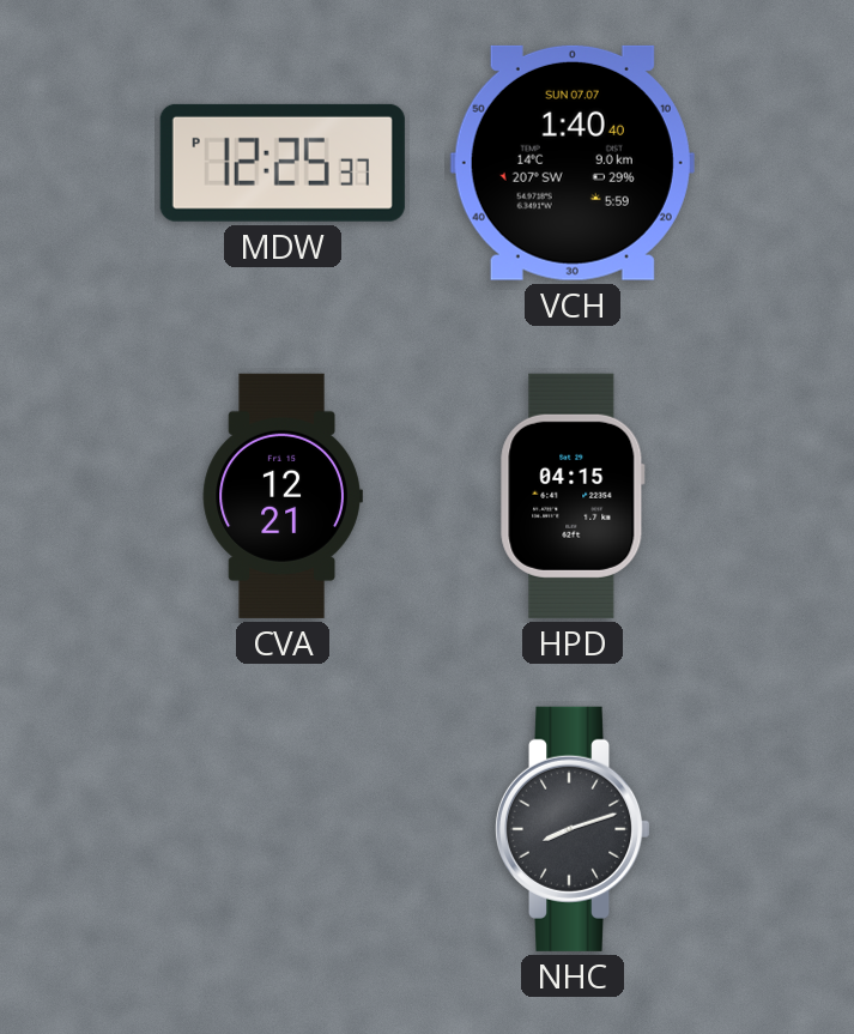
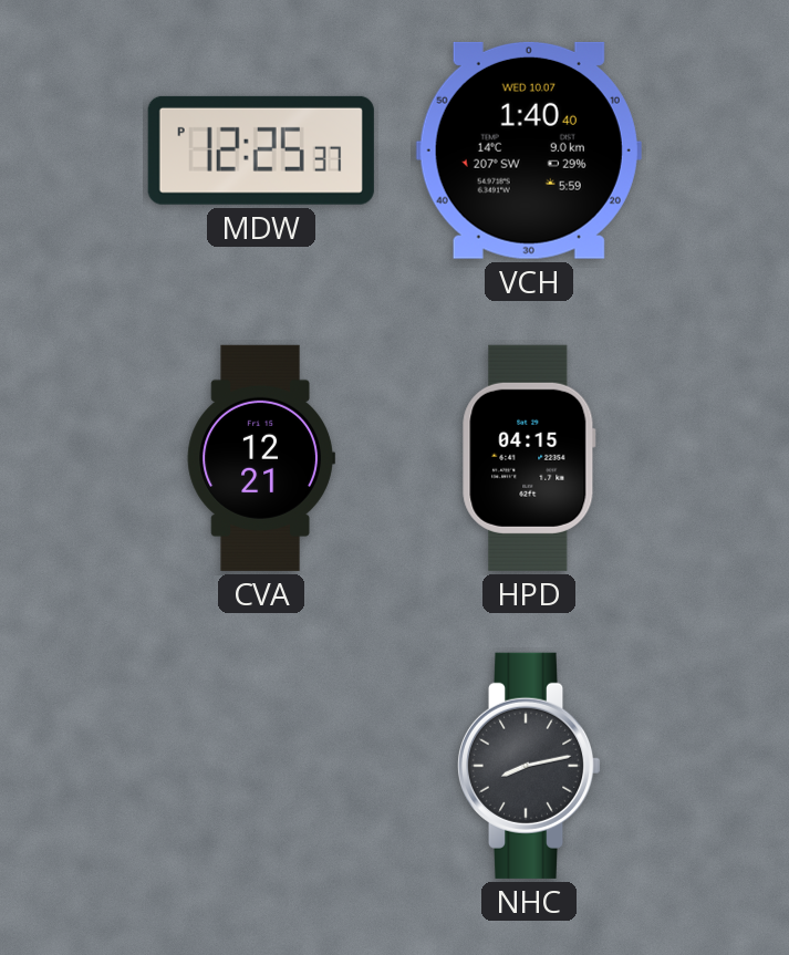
VCH date: SUN 07.07 -> WED 10.07
NHC: 8:12 -> 8:13
